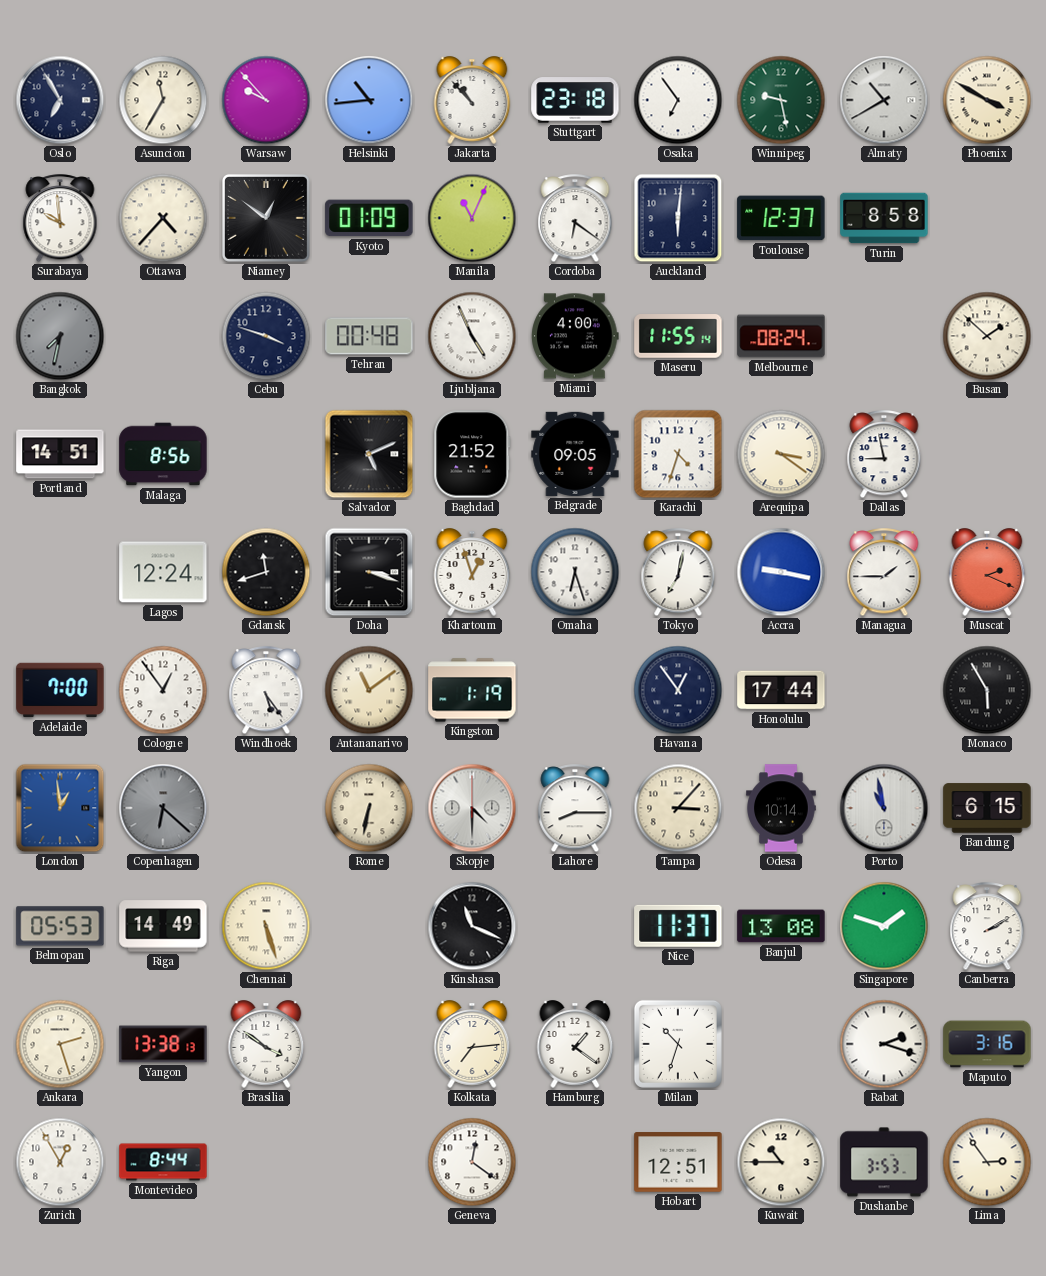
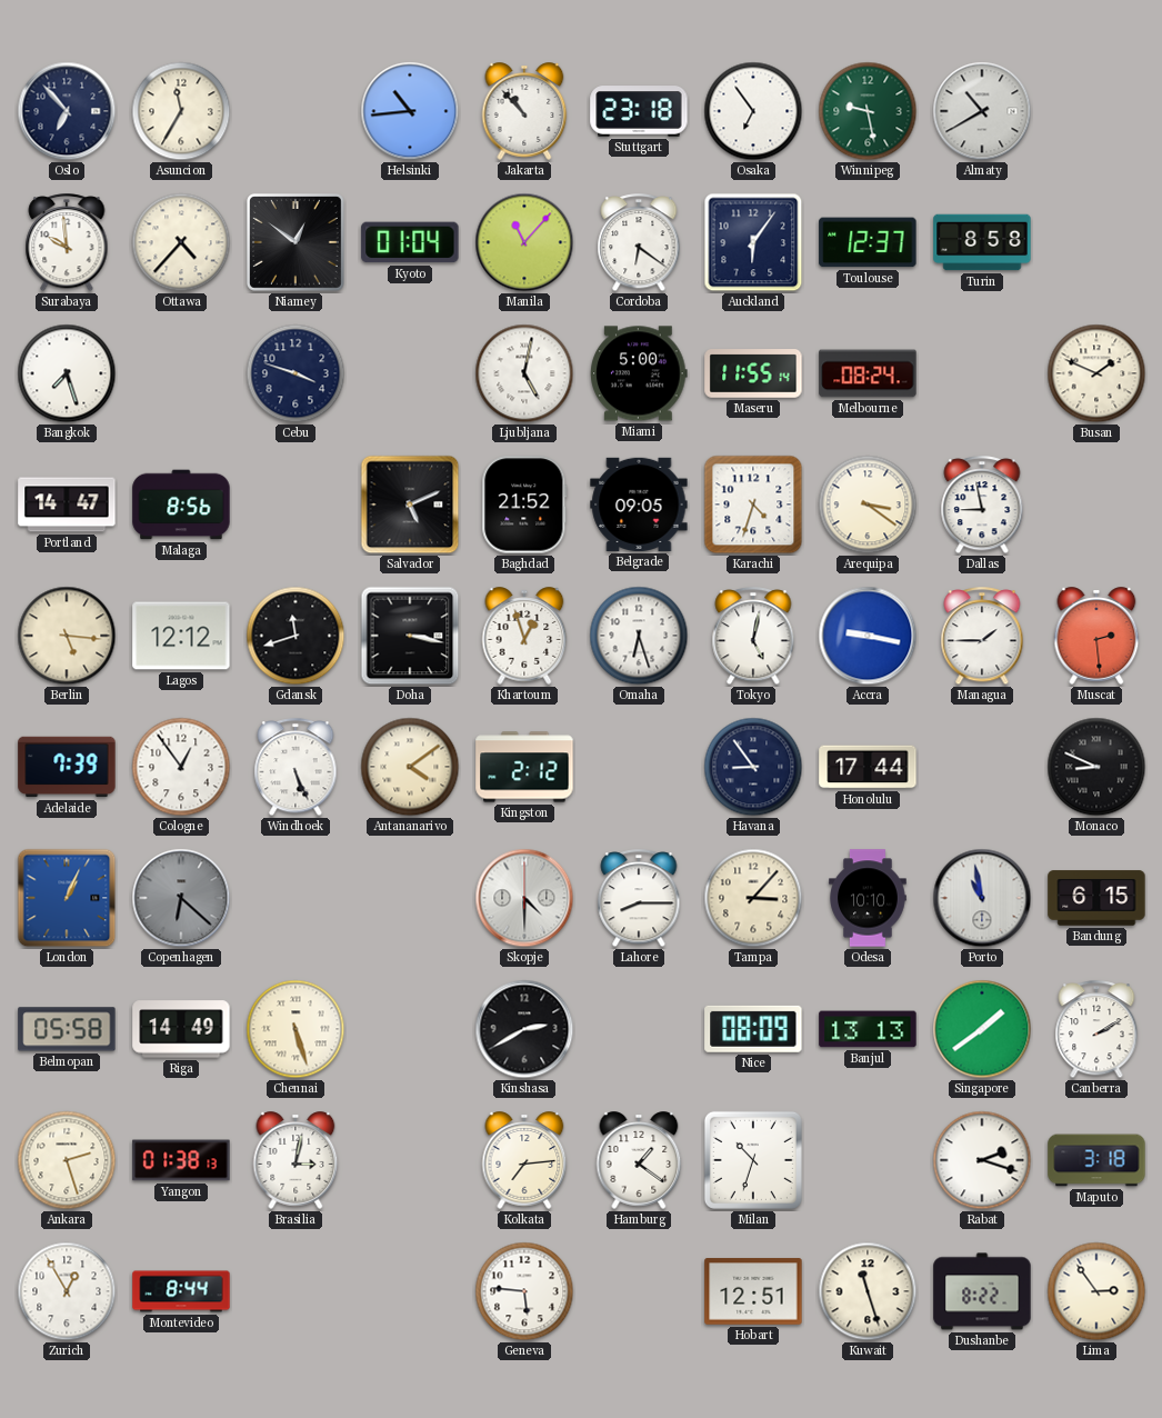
Oslo: 6:55 -> 6:53
Warsaw: 9:53 -> none
Phoenix: 3:50 -> none
Kyoto: 01:09 -> 01:04
Manila: 11:04 -> 11:07
Auckland: 6:01 -> 6:06
Bangkok: 7:32 -> 7:27
Bangkok dial: grey -> white
Tehran: 00:48 -> none
Ljubljana: 4:56 -> 5:02
Miami: 4:00 -> 5:00
Busan: 1:52 -> 1:49
Portland: 14:51 -> 14:47
Berlin: none -> 5:16
Lagos: 12:24 -> 12:12
Doha: 3:18 -> 3:17
Tokyo: 7:02 -> 5:02
Muscat: 2:19 -> 2:29
Adelaide: 7:00 -> 7:39
Windhoek: 5:24 -> 5:26
Antananarivo: 11:09 -> 4:09
Kingston: 1:19 -> 2:12
Havana: 12:54 -> 8:54
Monaco: 5:55 -> 8:49
London: 12:59 -> 1:04
Rome: 6:32 -> none
Odesa: 10:14 -> 10:10
Belmopan: 05:53 -> 05:58
Kinshasa: 11:19 -> 2:40
Nice: 11:37 -> 08:09
Banjul: 13:08 -> 13:13
Singapore: 1:48 -> 1:39
Yangon: 13:38 -> 01:38
Brasilia: 3:51 -> 3:02
Maputo: 3:16 -> 3:18
Geneva: 12:21 -> 5:46
Kuwait: 10:45 -> 11:27
Dushanbe: 3:53 -> 8:22
